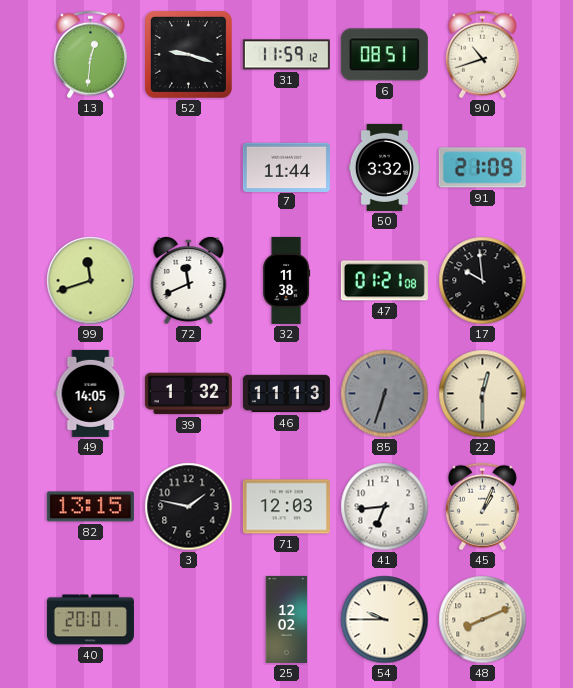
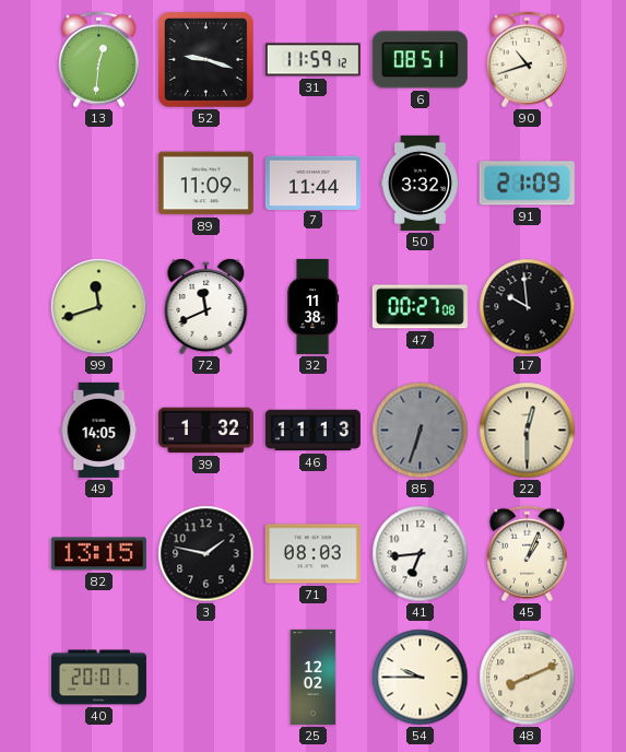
89: none -> 11:09
47: 01:21 -> 00:27
71: 12:03 -> 08:03
